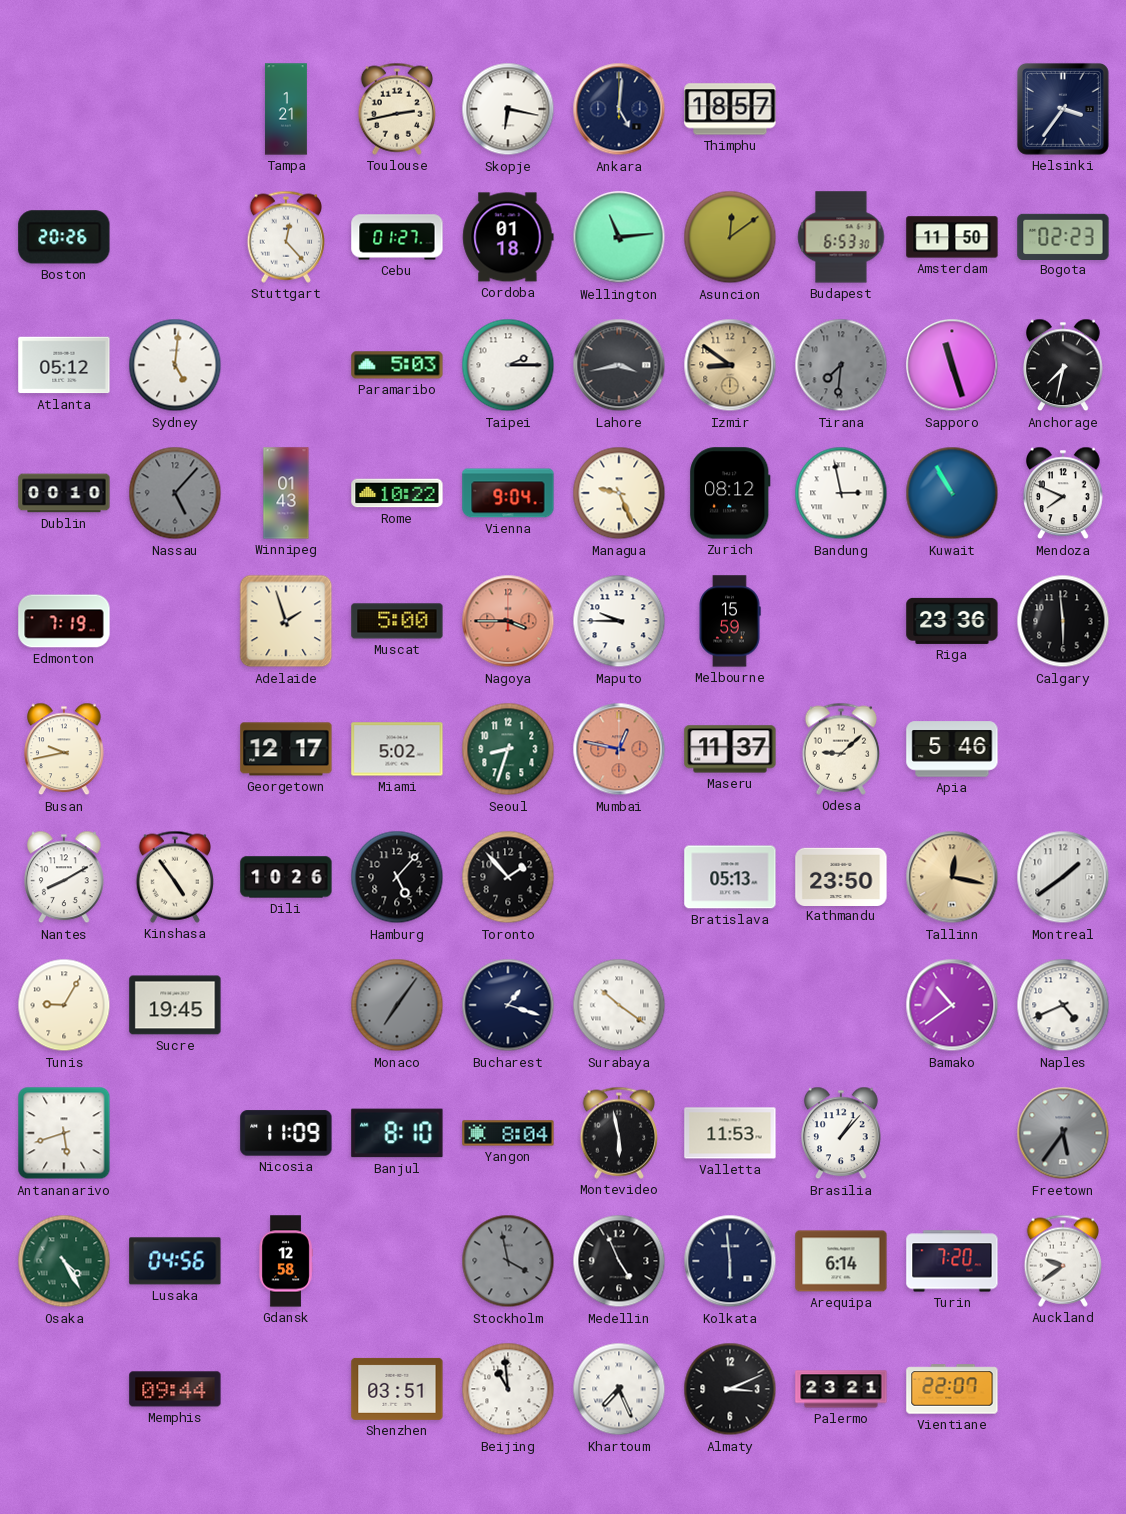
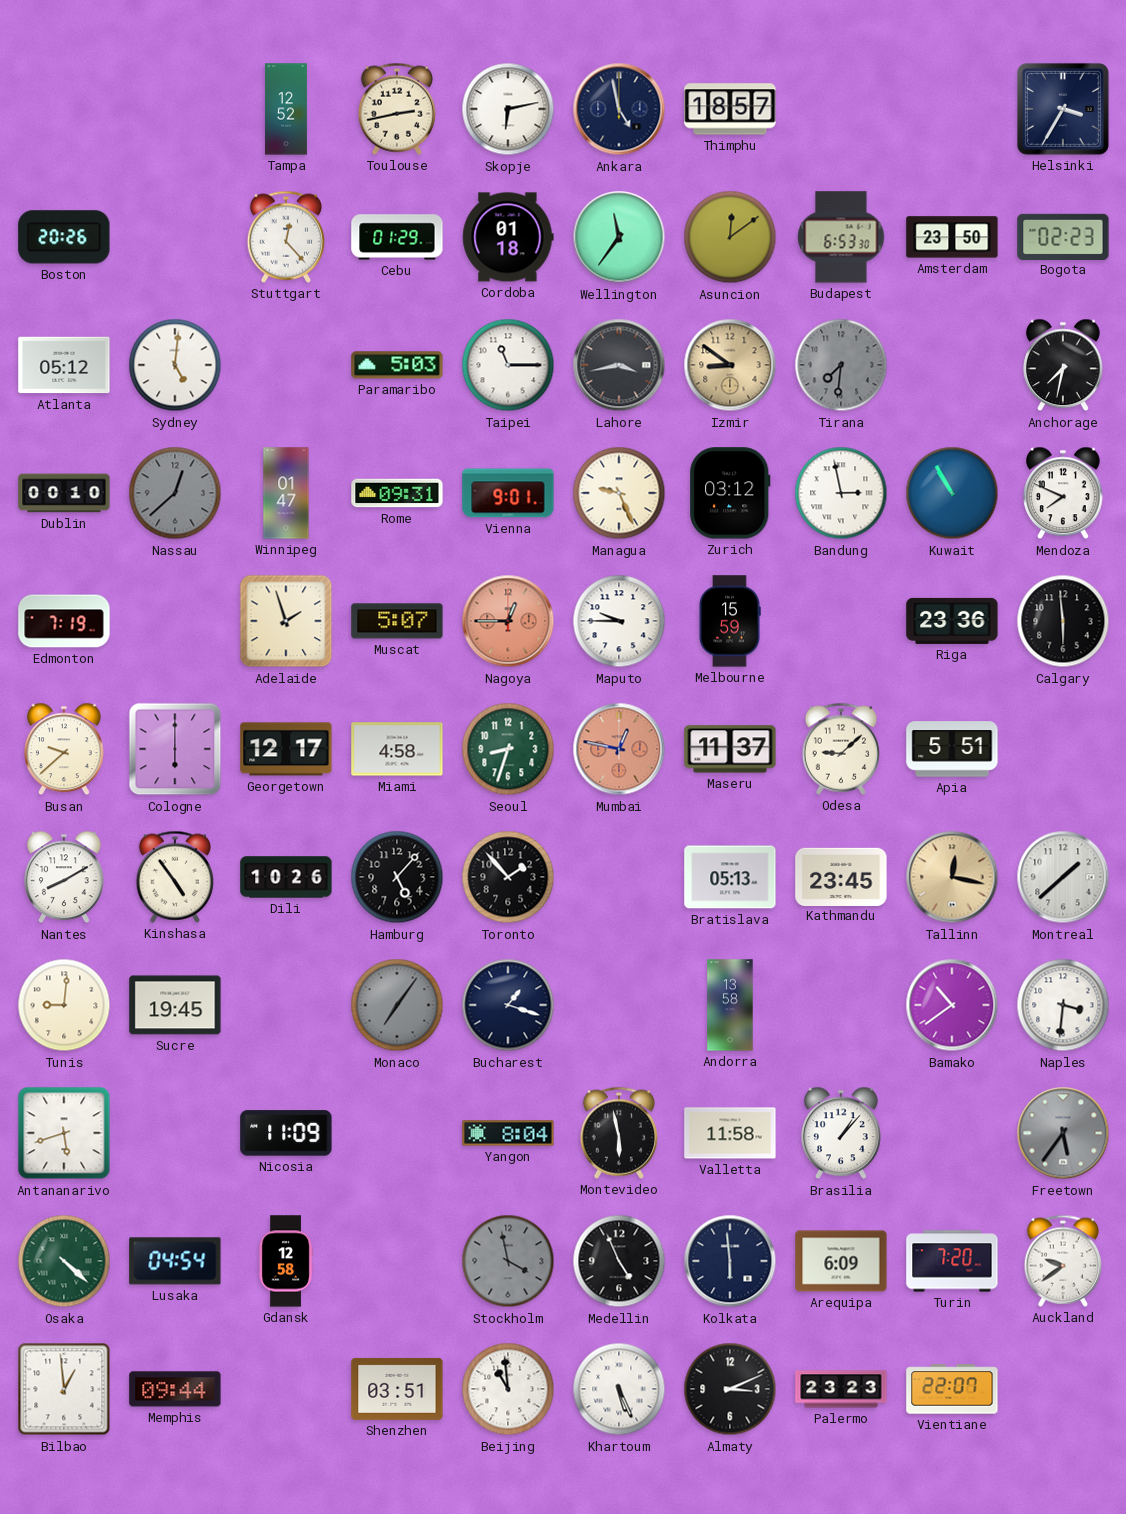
Tampa: 1:21 -> 12:52
Skopje: 6:17 -> 6:13
Ankara: 5:01 -> 4:58
Helsinki: 3:36 -> 3:35
Cebu: 01:27 -> 01:29
Wellington: 11:14 -> 11:36
Amsterdam: 11:50 -> 23:50
Taipei: 2:15 -> 11:15
Sapporo: 11:27 -> none
Nassau: 5:07 -> 12:38
Winnipeg: 01:43 -> 01:47
Rome: 10:22 -> 09:31
Vienna: 9:04 -> 9:01
Zurich: 08:12 -> 03:12
Muscat: 5:00 -> 5:07
Nagoya: 3:45 -> 12:45
Busan: 9:43 -> 9:38
Cologne: none -> 6:00
Miami: 5:02 -> 4:58
Apia: 5:46 -> 5:51
Kathmandu: 23:50 -> 23:45
Montreal: 1:39 -> 1:38
Tunis: 9:05 -> 9:01
Surabaya: 10:21 -> none
Andorra: none -> 13:58
Naples: 4:41 -> 3:31
Banjul: 8:10 -> none
Valletta: 11:53 -> 11:58
Osaka: 4:25 -> 4:22
Lusaka: 04:56 -> 04:54
Arequipa: 6:14 -> 6:09
Bilbao: none -> 12:59
Khartoum: 7:26 -> 5:26
Palermo: 23:21 -> 23:23
